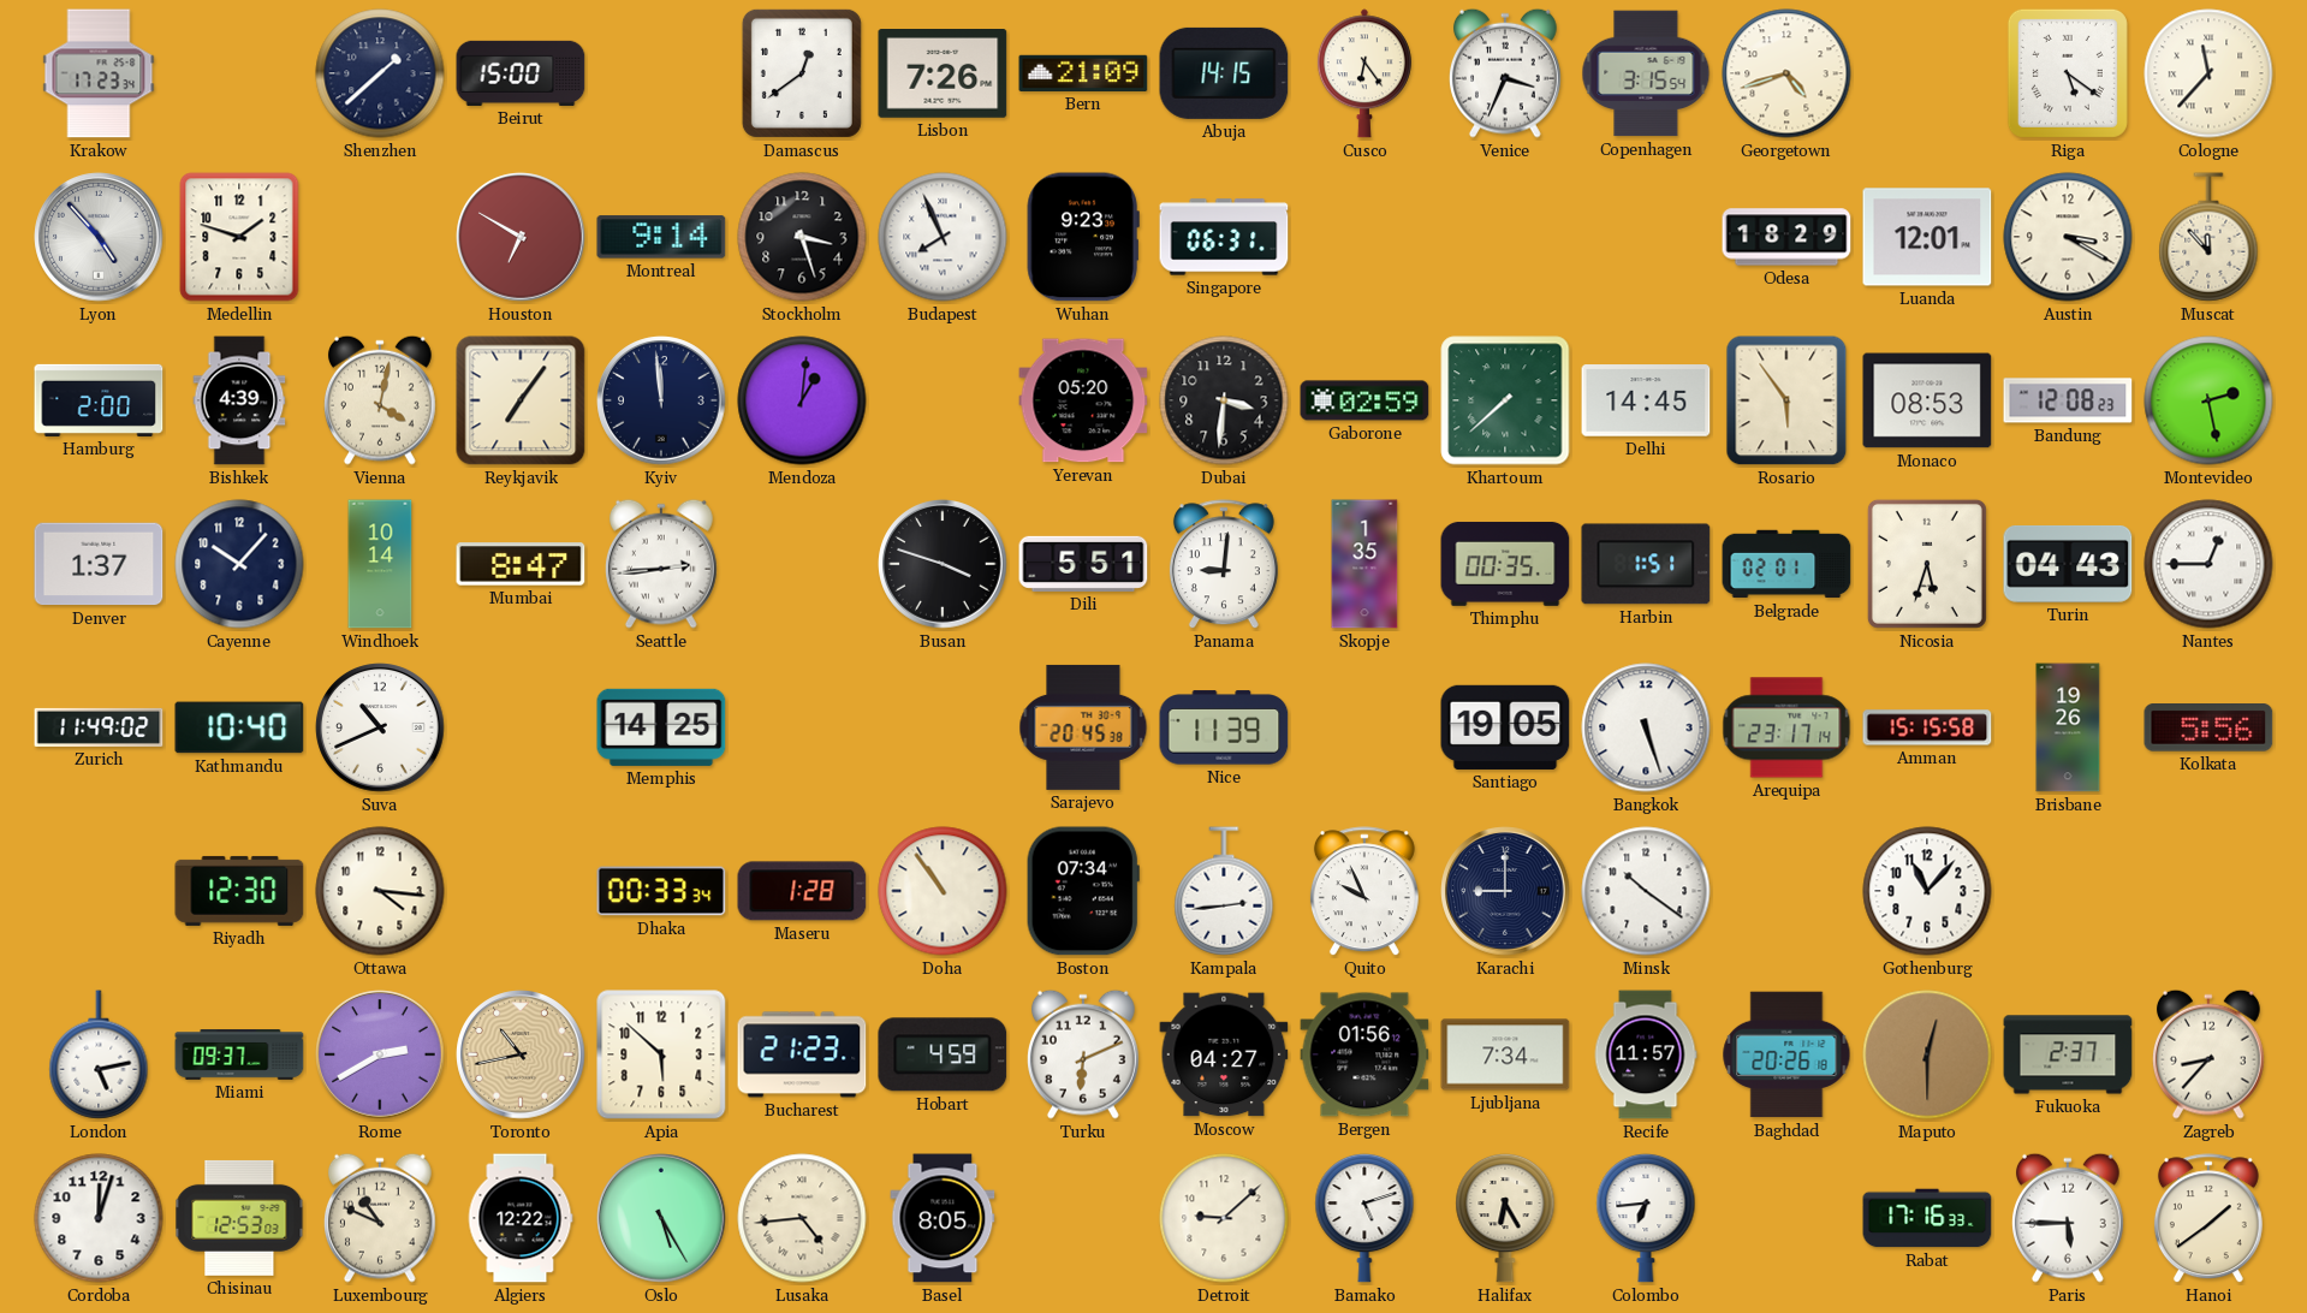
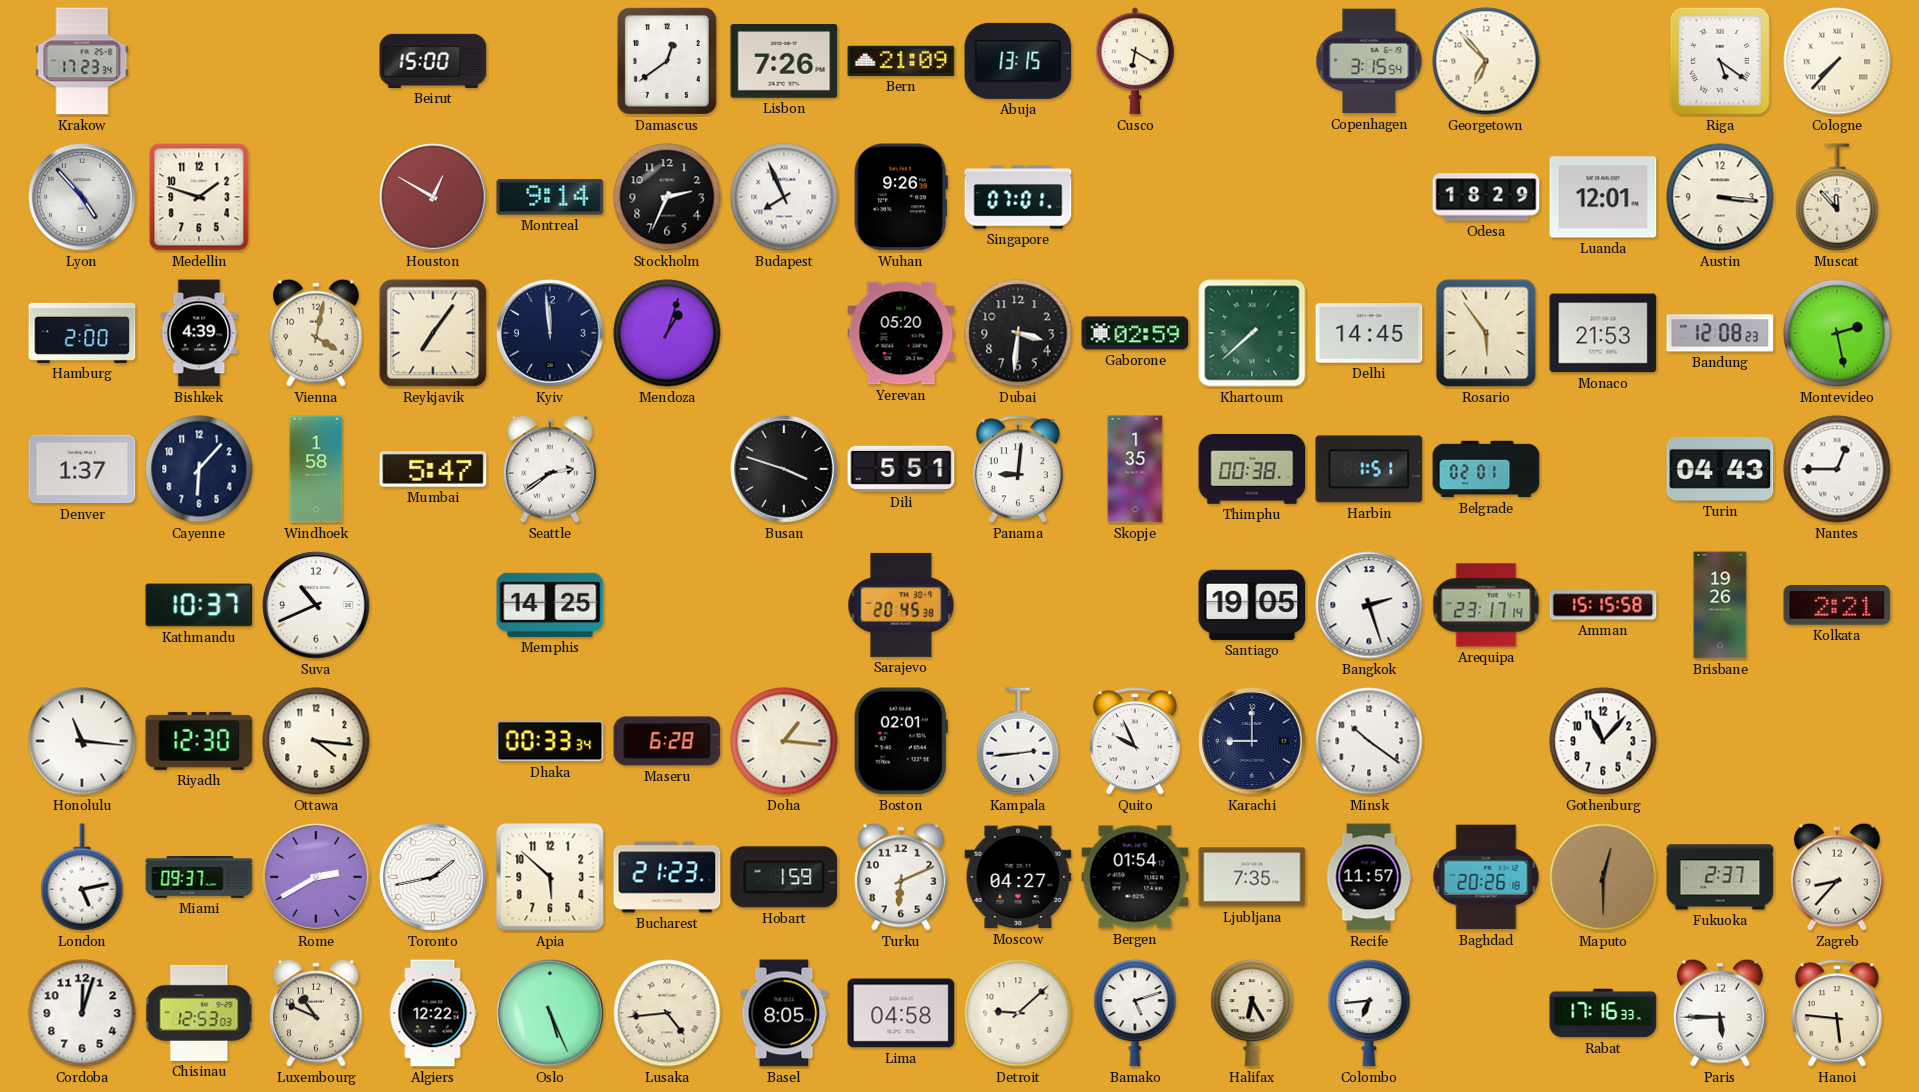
Shenzhen: 1:38 -> none
Abuja: 14:15 -> 13:15
Cusco: 6:24 -> 6:20
Venice: 3:34 -> none
Georgetown: 4:42 -> 6:53
Cologne: 11:37 -> 7:37
Houston: 6:50 -> 12:50
Stockholm: 3:27 -> 2:34
Wuhan: 9:23 -> 9:26
Singapore: 06:31 -> 07:01
Austin: 3:20 -> 3:16
Mendoza: 1:01 -> 1:03
Monaco: 08:53 -> 21:53
Cayenne: 10:07 -> 6:07
Windhoek: 10:14 -> 1:58
Mumbai: 8:47 -> 5:47
Seattle: 2:44 -> 2:39
Thimphu: 00:35 -> 00:38
Nicosia: 5:33 -> none
Zurich: 11:49 -> none
Kathmandu: 10:40 -> 10:37
Nice: 11:39 -> none
Bangkok: 5:27 -> 2:27
Kolkata: 5:56 -> 2:21
Honolulu: none -> 11:16
Maseru: 1:28 -> 6:28
Doha: 10:54 -> 1:16
Boston: 07:34 -> 02:01
Toronto: 10:43 -> 1:43
Toronto dial: champagne -> white
Hobart: 4:59 -> 1:59
Bergen: 01:56 -> 01:54
Ljubljana: 7:34 -> 7:35
Oslo: 5:25 -> 5:26
Lima: none -> 04:58
Hanoi: 1:39 -> 5:46
